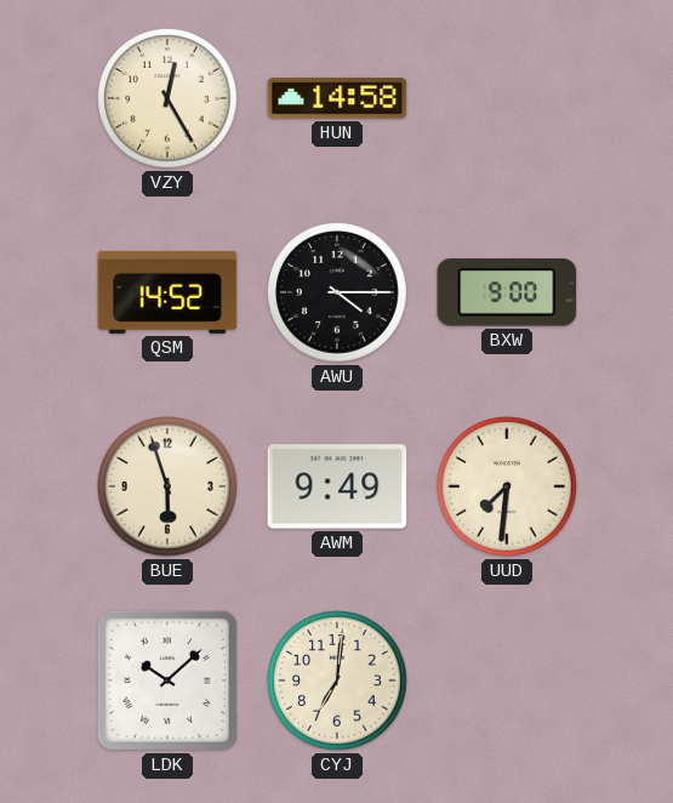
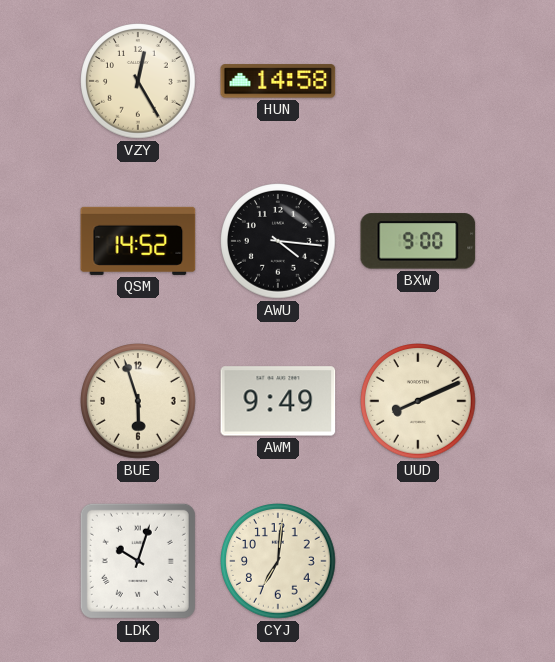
AWU: 4:15 -> 4:16
UUD: 7:31 -> 8:11
LDK: 10:08 -> 10:03
